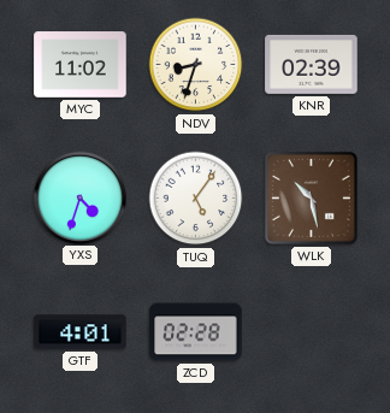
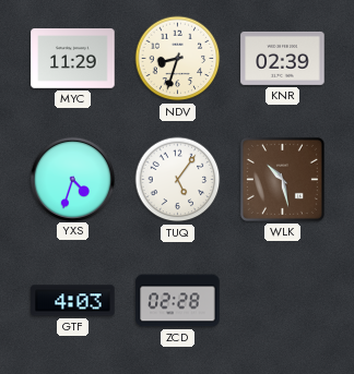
MYC: 11:02 -> 11:29
GTF: 4:01 -> 4:03
